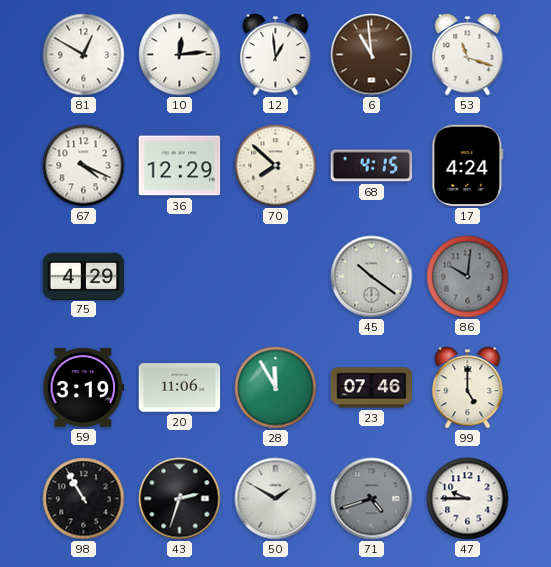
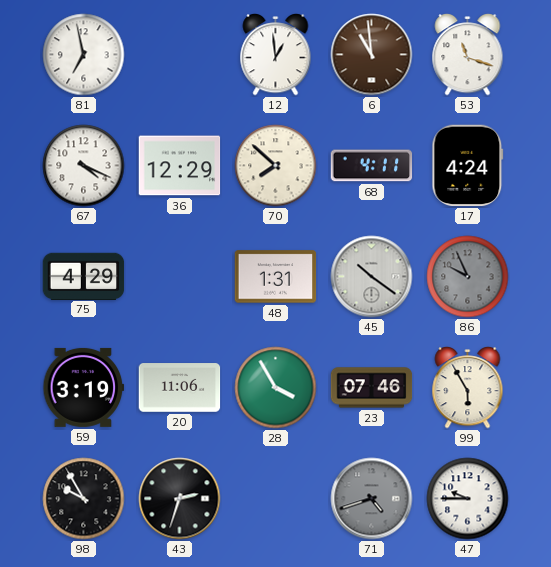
81: 12:50 -> 6:58
10: 12:14 -> none
68: 4:15 -> 4:11
48: none -> 1:31
86: 10:01 -> 9:56
28: 11:55 -> 3:55
99: 5:00 -> 5:55
98: 10:55 -> 9:55
50: 1:50 -> none
